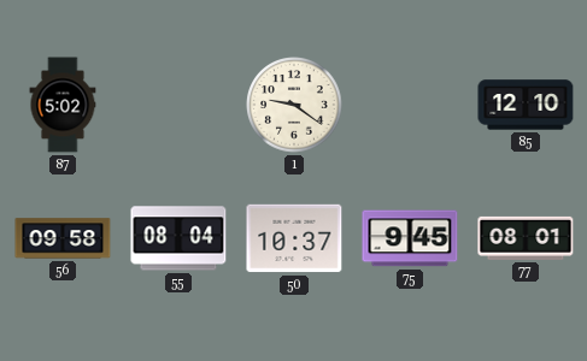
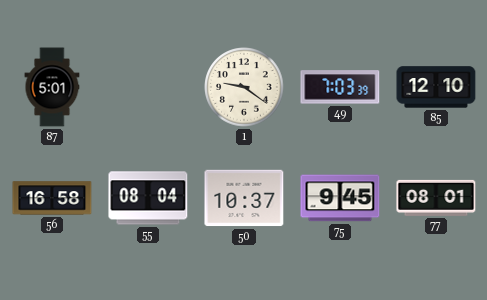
87: 5:02 -> 5:01
49: none -> 7:03
56: 09:58 -> 16:58
